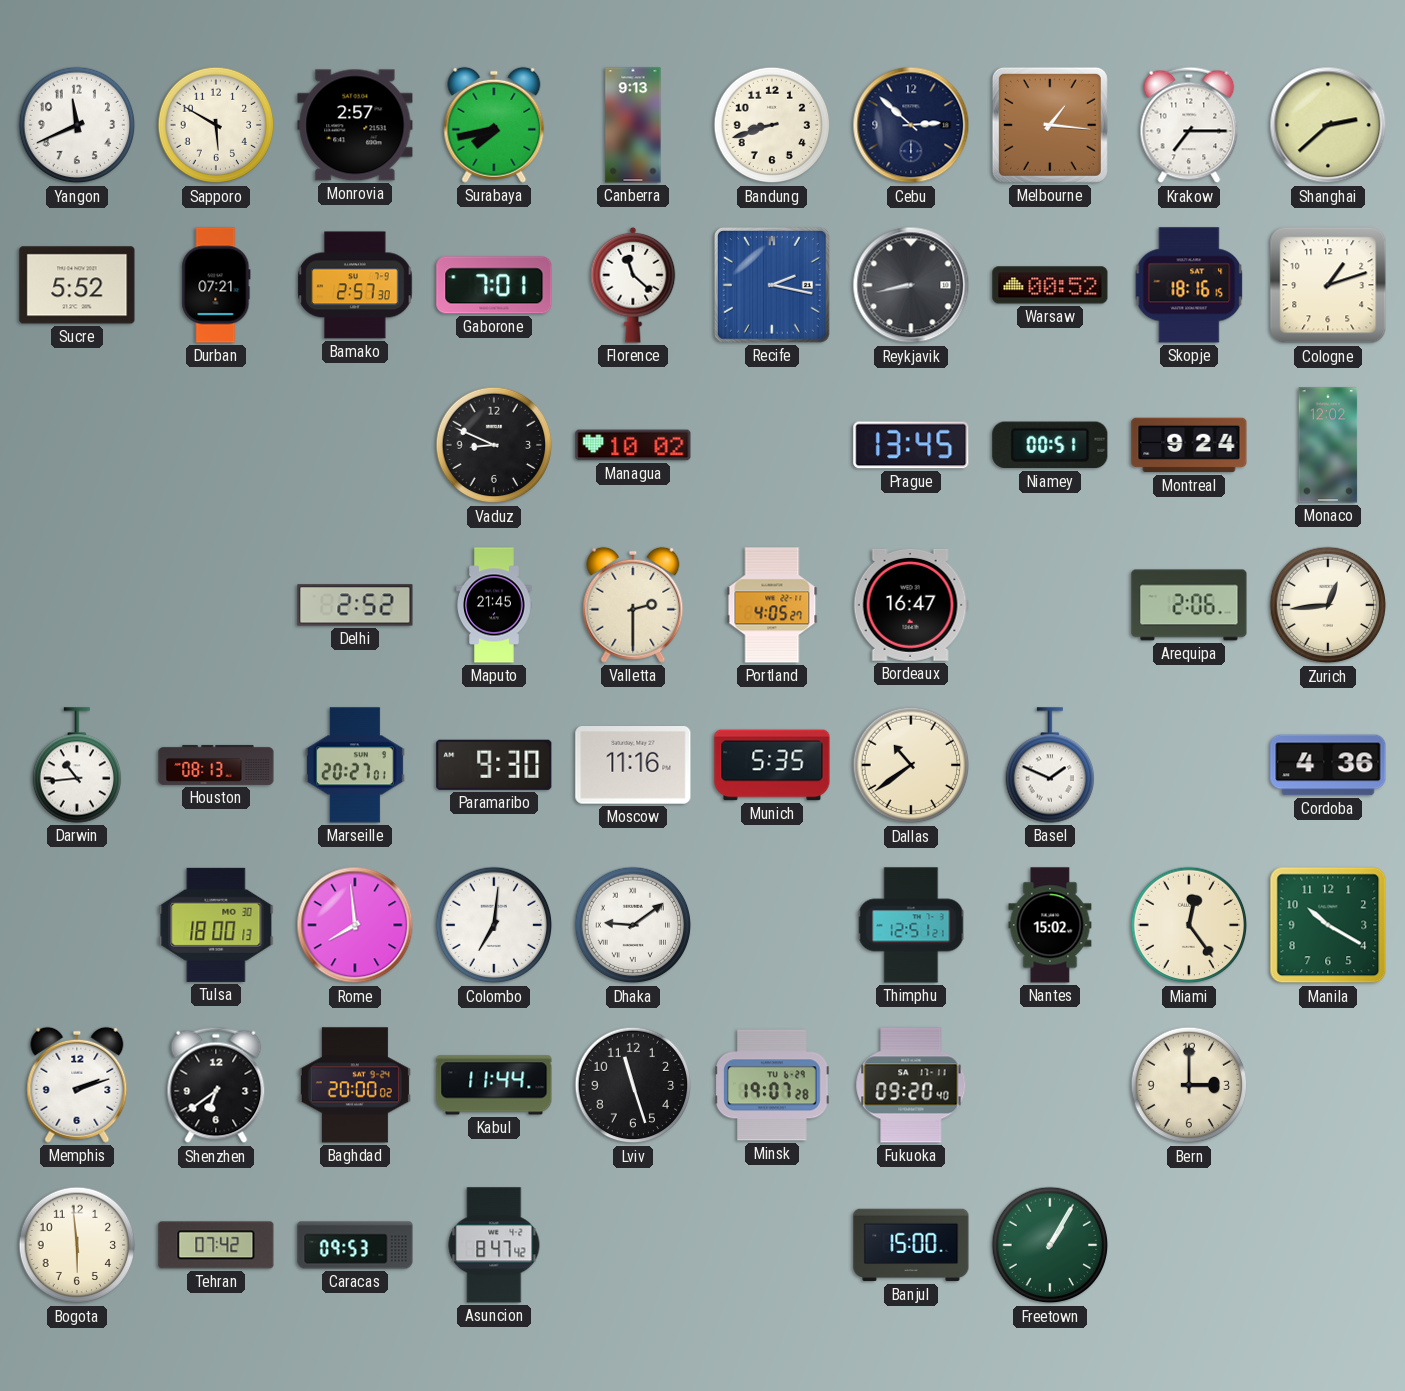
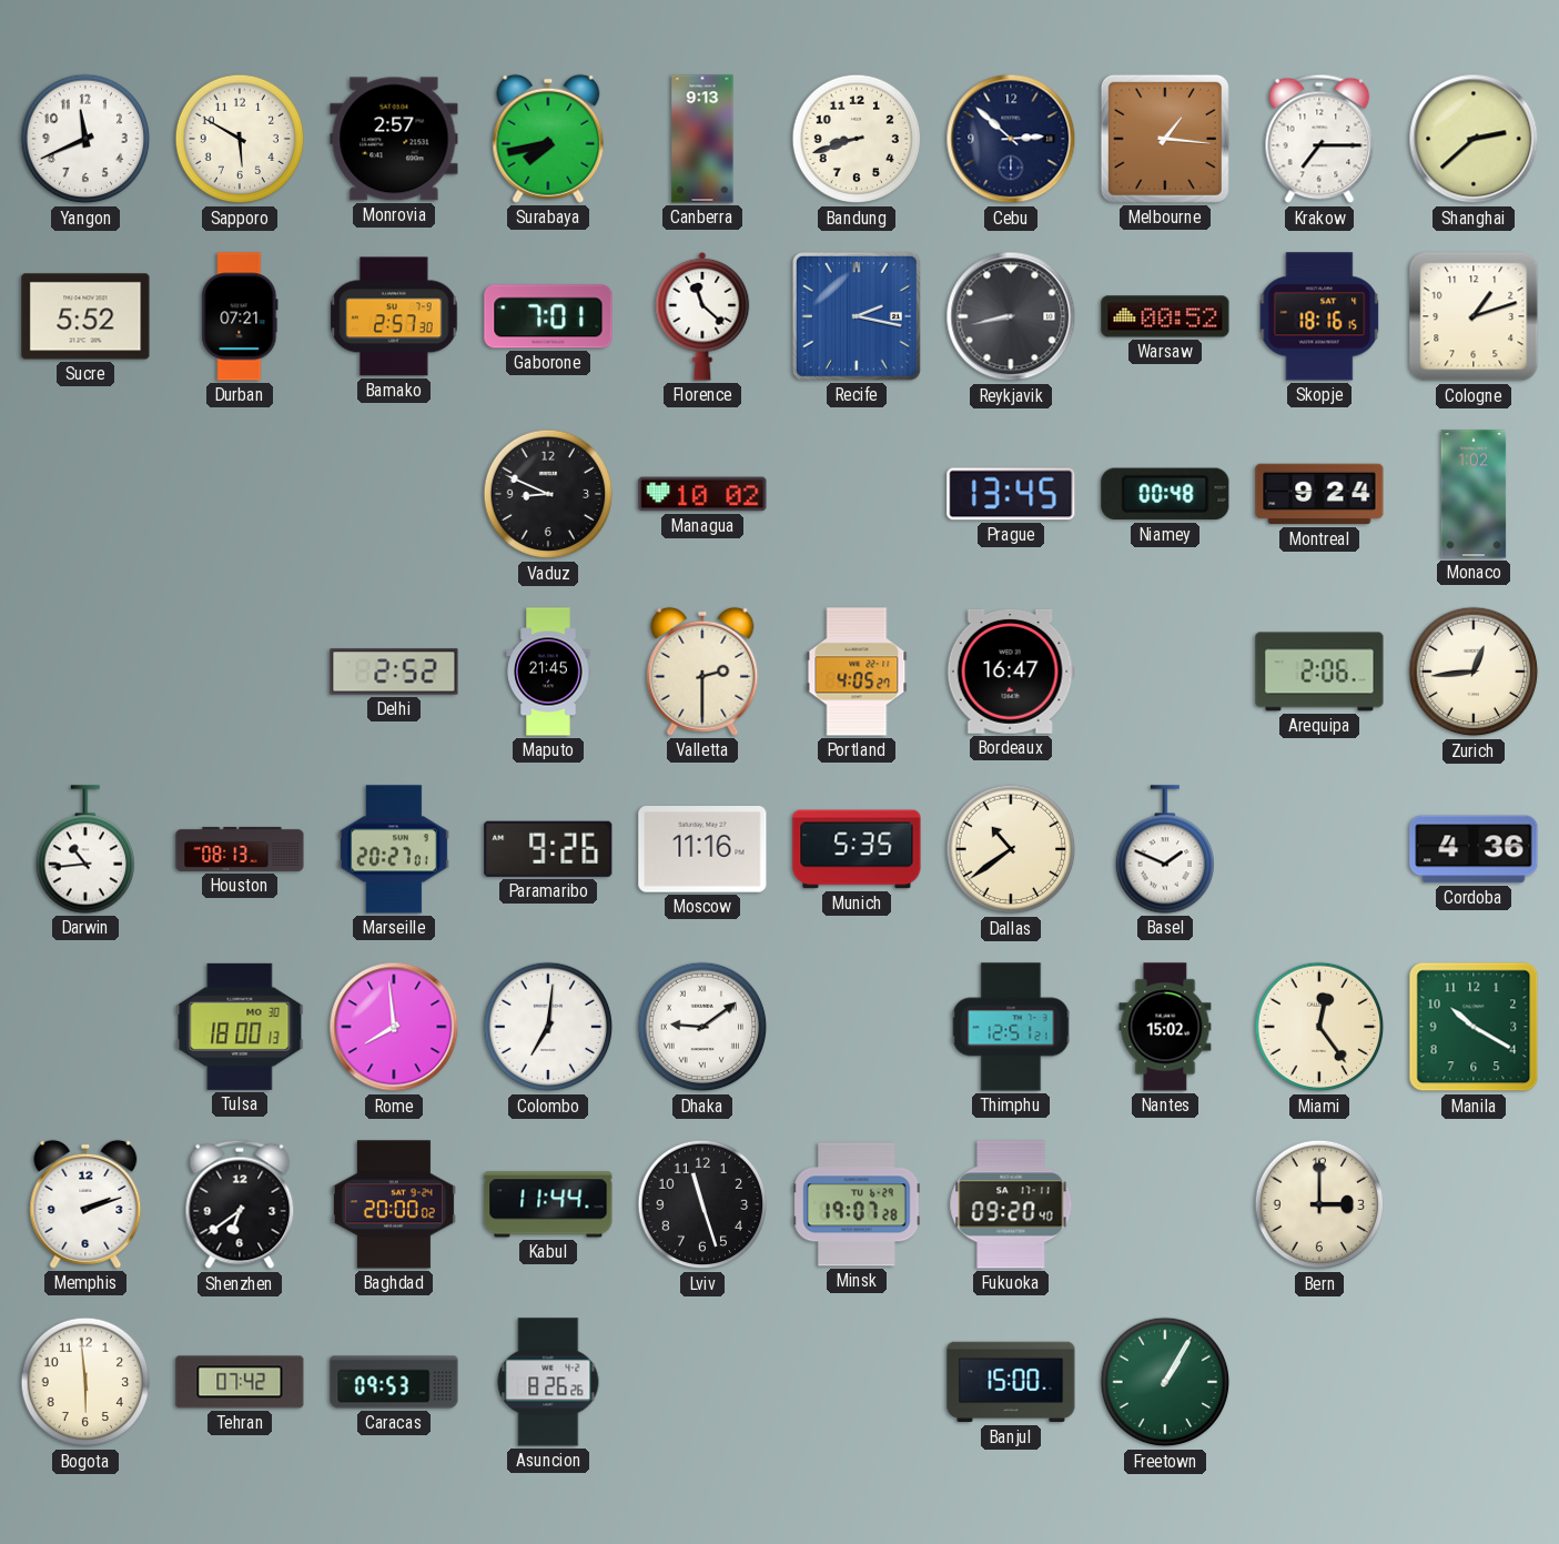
Niamey: 00:51 -> 00:48
Monaco: 12:02 -> 1:02
Paramaribo: 9:30 -> 9:26
Asuncion: 8:47 -> 8:26
